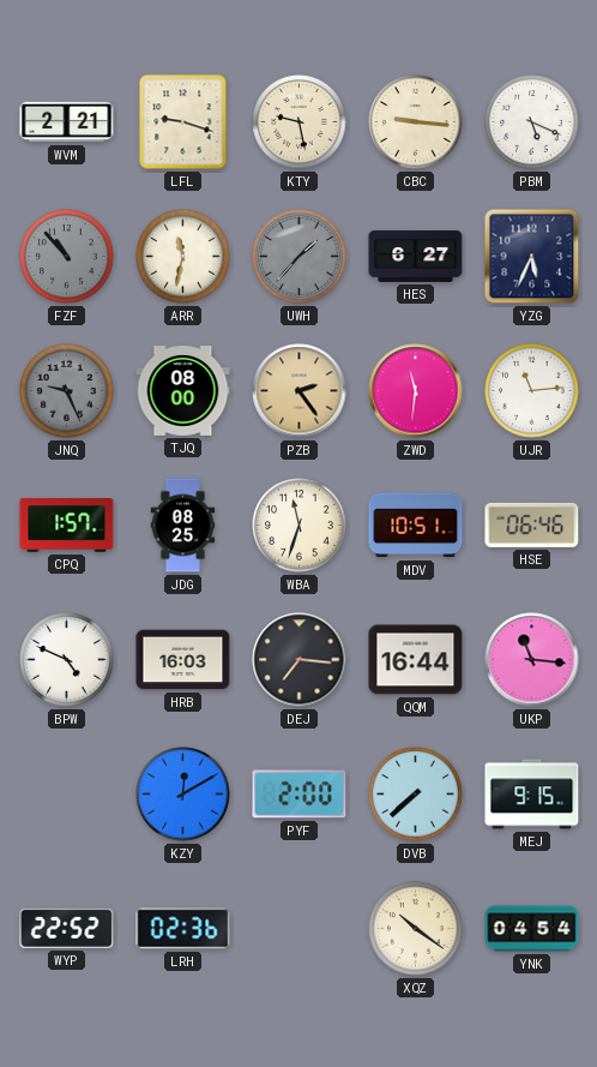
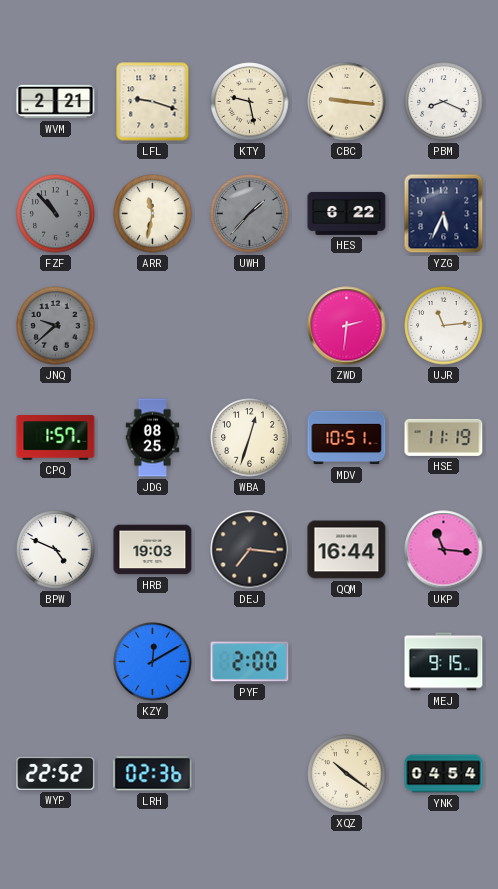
PBM: 5:19 -> 8:19
HES: 6:27 -> 6:22
JNQ: 9:26 -> 9:38
TJQ: 08:00 -> none
PZB: 2:24 -> none
ZWD: 11:31 -> 2:31
WBA: 11:33 -> 12:33
HSE: 06:46 -> 11:19
HRB: 16:03 -> 19:03
DVB: 7:38 -> none
